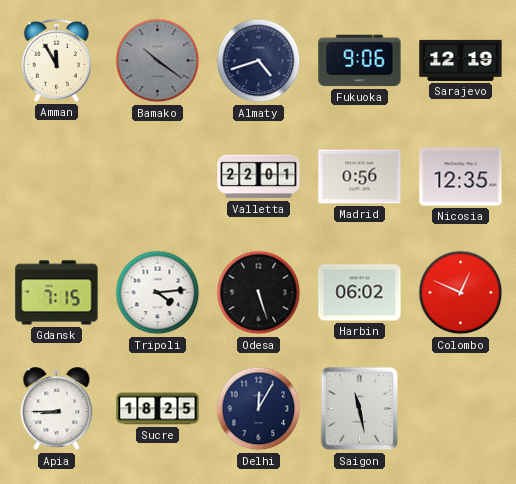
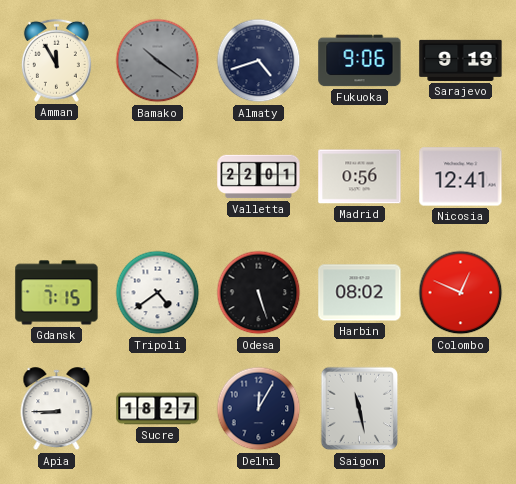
Sarajevo: 12:19 -> 9:19
Nicosia: 12:35 -> 12:41
Tripoli: 4:14 -> 4:39
Harbin: 06:02 -> 08:02
Sucre: 18:25 -> 18:27
